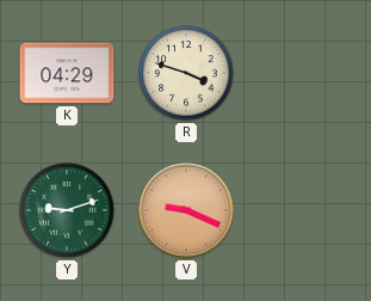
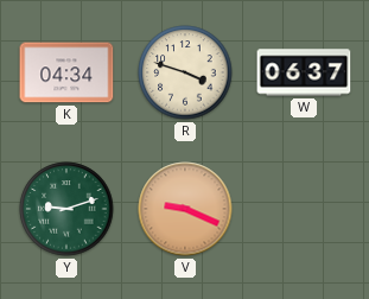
K: 04:29 -> 04:34
W: none -> 06:37
